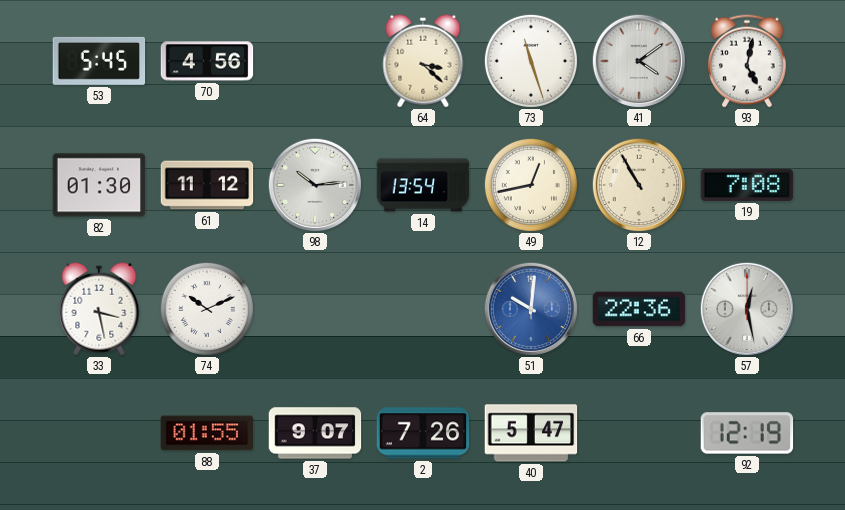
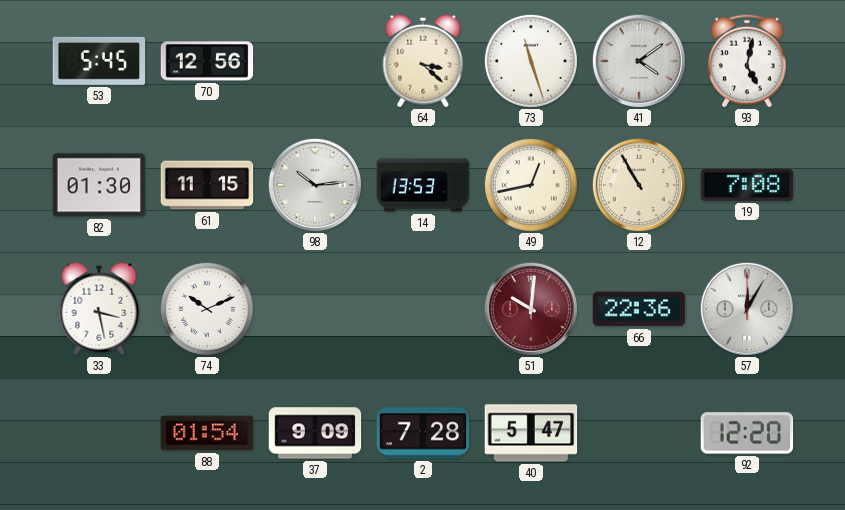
70: 4:56 -> 12:56
61: 11:12 -> 11:15
14: 13:54 -> 13:53
51 dial: blue -> burgundy
57: 12:28 -> 12:05
88: 01:55 -> 01:54
37: 9:07 -> 9:09
2: 7:26 -> 7:28
92: 12:19 -> 12:20
